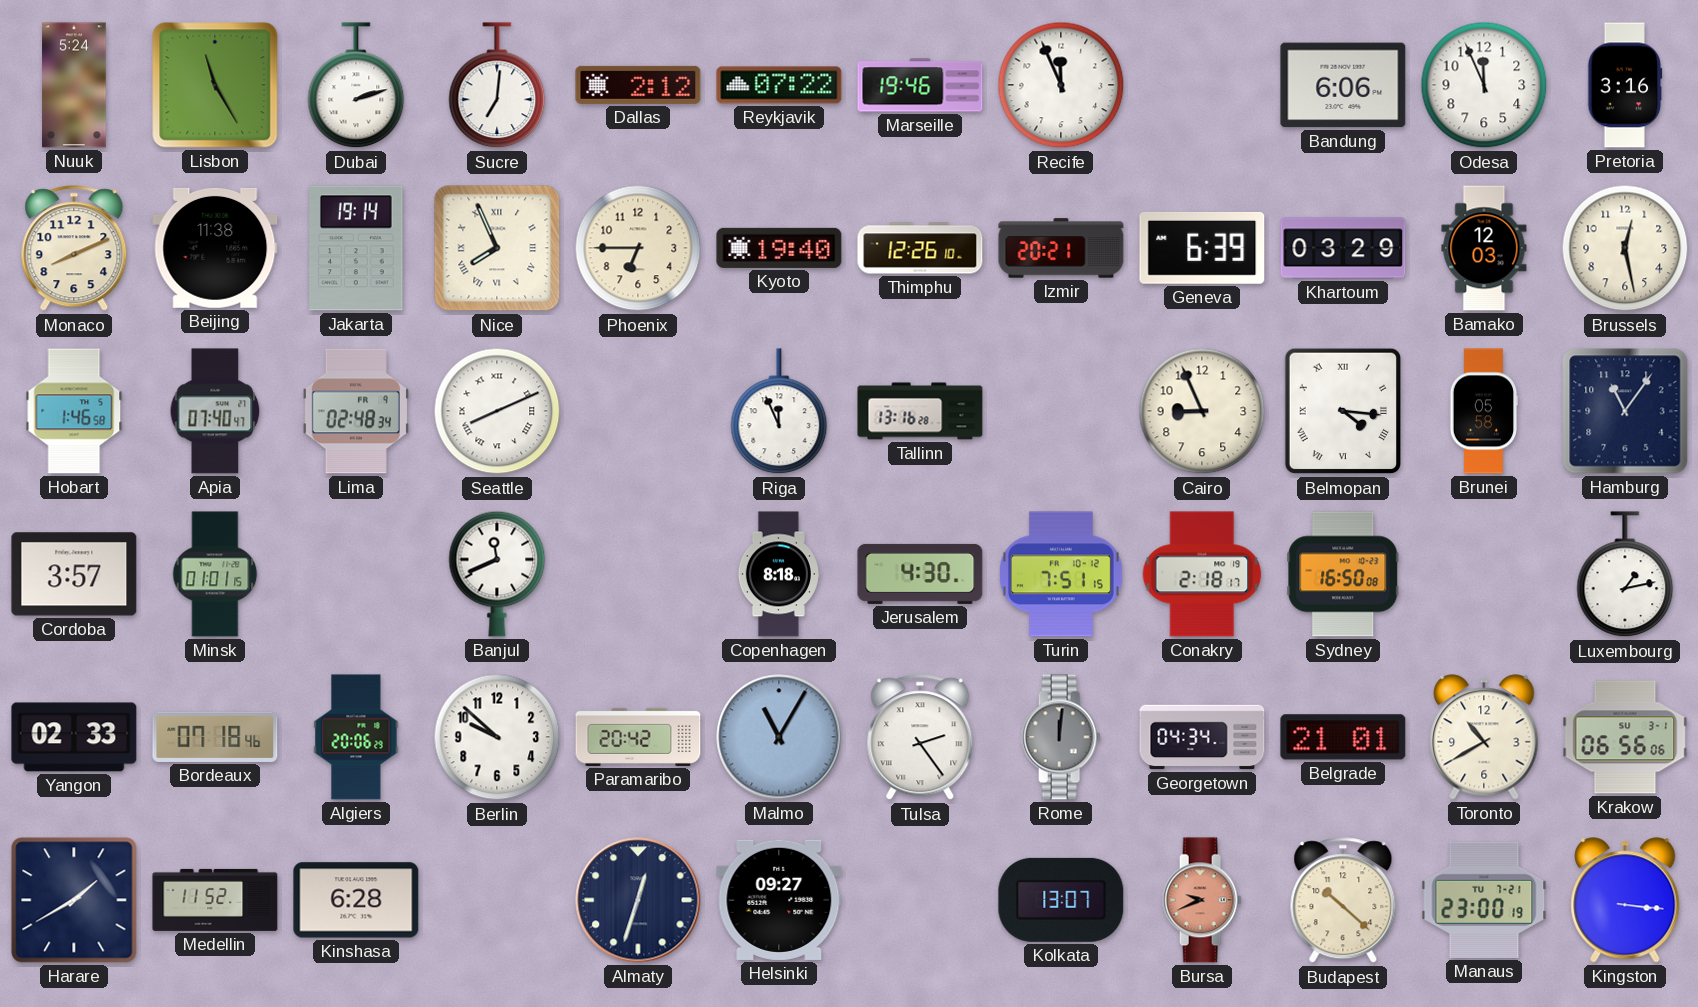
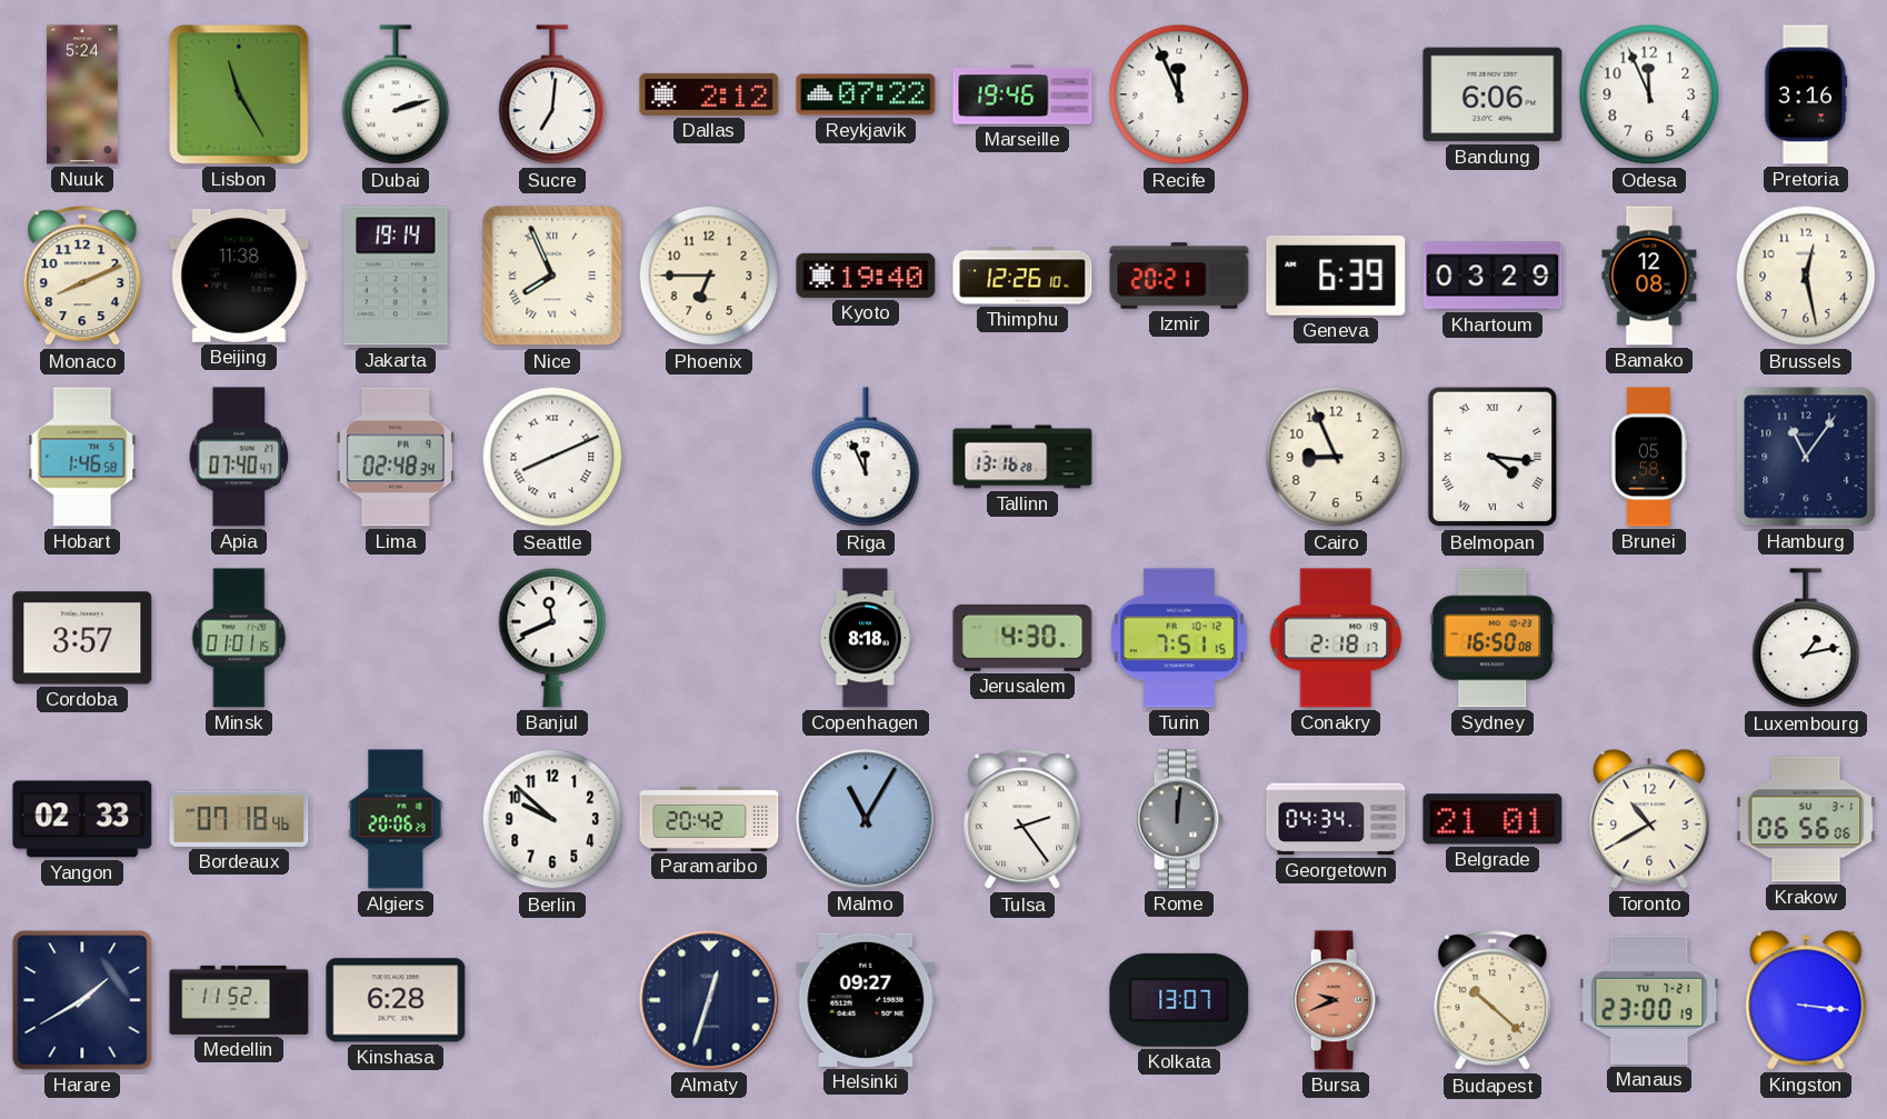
Bamako: 12:03 -> 12:08
